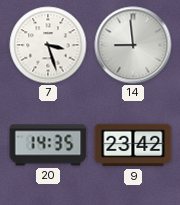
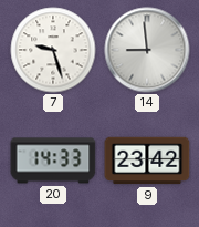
7: 3:27 -> 9:27
20: 14:35 -> 14:33
